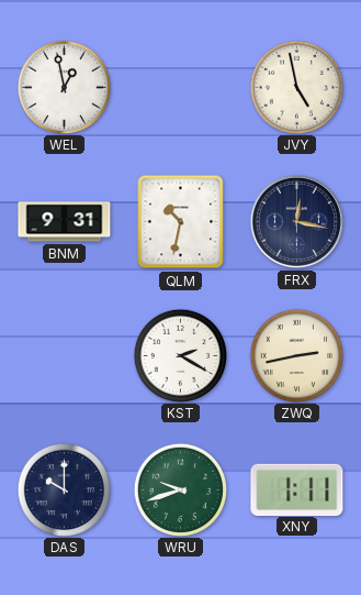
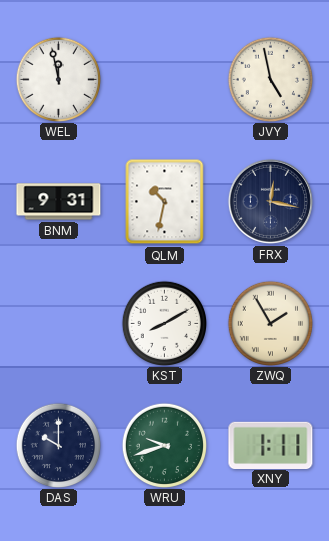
WEL: 12:58 -> 11:58
KST: 2:20 -> 8:10
ZWQ: 2:43 -> 1:55
